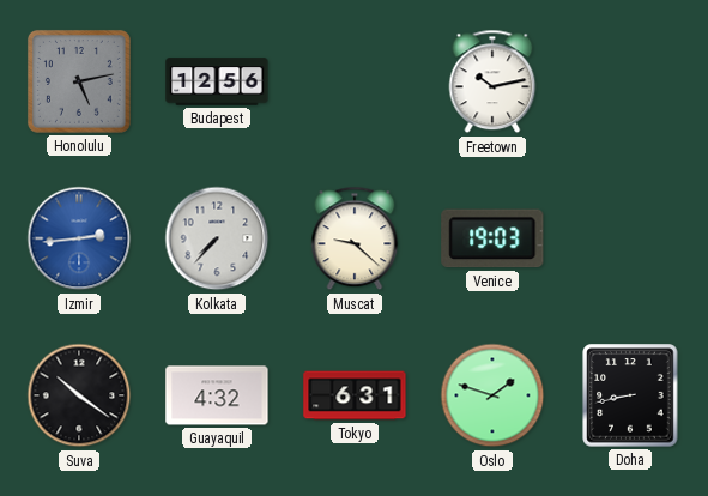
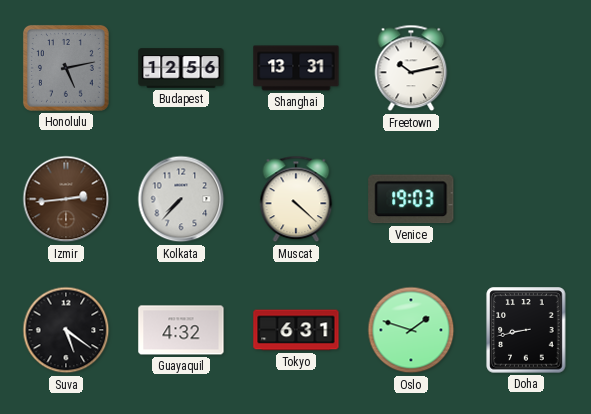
Shanghai: none -> 13:31
Izmir dial: blue -> brown
Muscat: 9:22 -> 4:22
Suva: 10:21 -> 5:21
